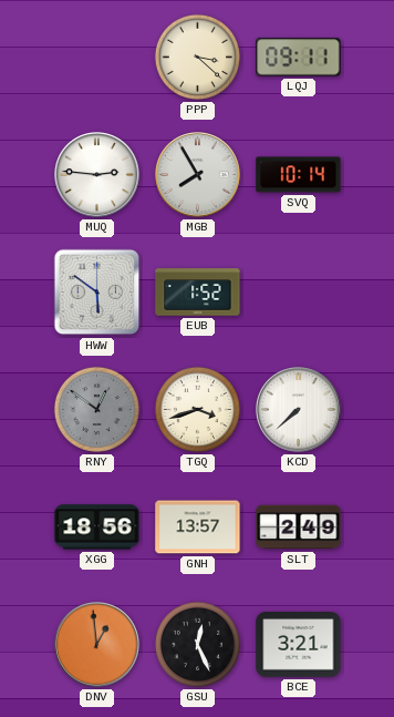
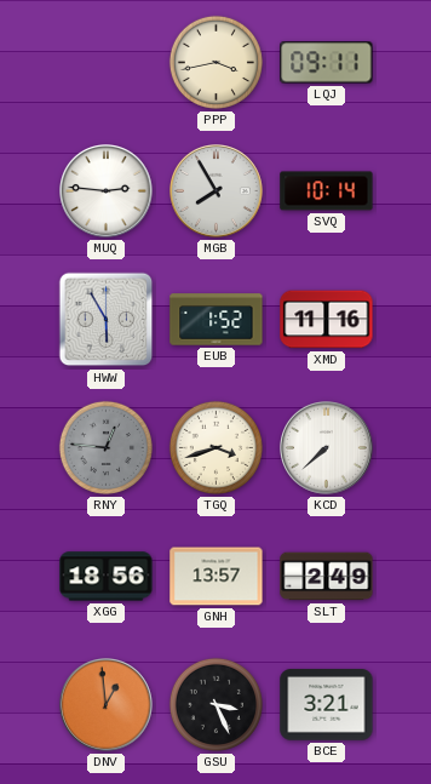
PPP: 3:22 -> 3:43
HWW: 5:51 -> 5:55
XMD: none -> 11:16
RNY: 12:51 -> 12:46
GSU: 12:26 -> 3:26
